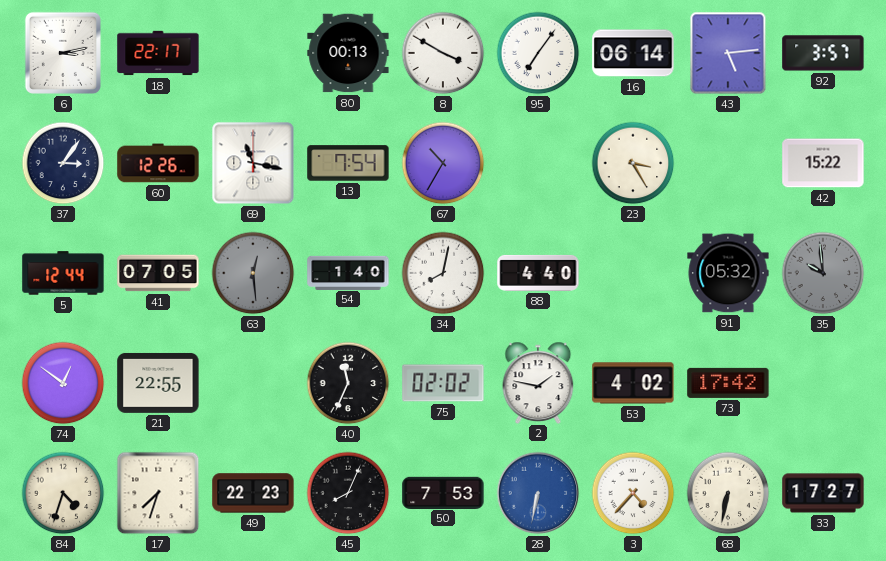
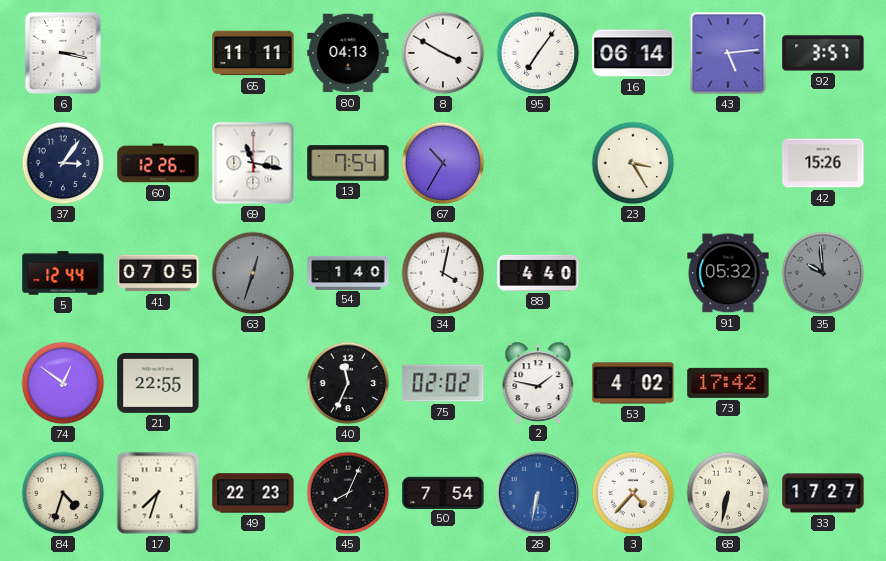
6: 3:13 -> 3:17
18: 22:17 -> none
65: none -> 11:11
80: 00:13 -> 04:13
42: 15:22 -> 15:26
63: 12:29 -> 12:33
34: 8:02 -> 4:02
50: 7:53 -> 7:54
